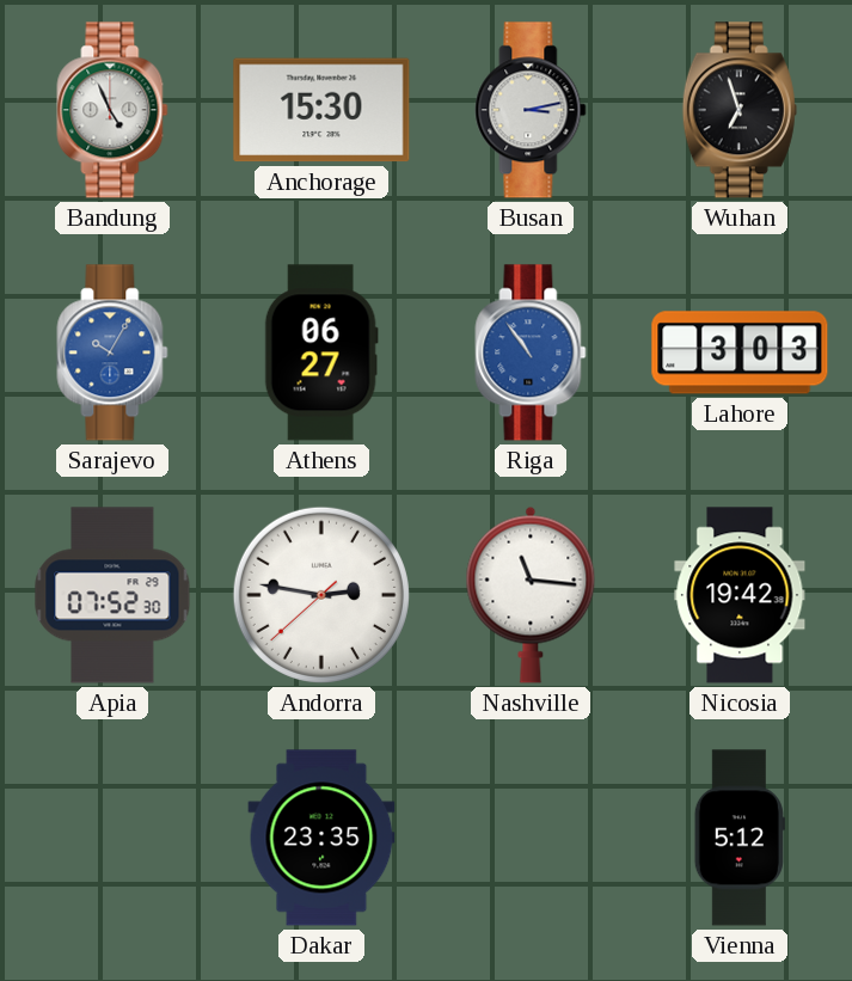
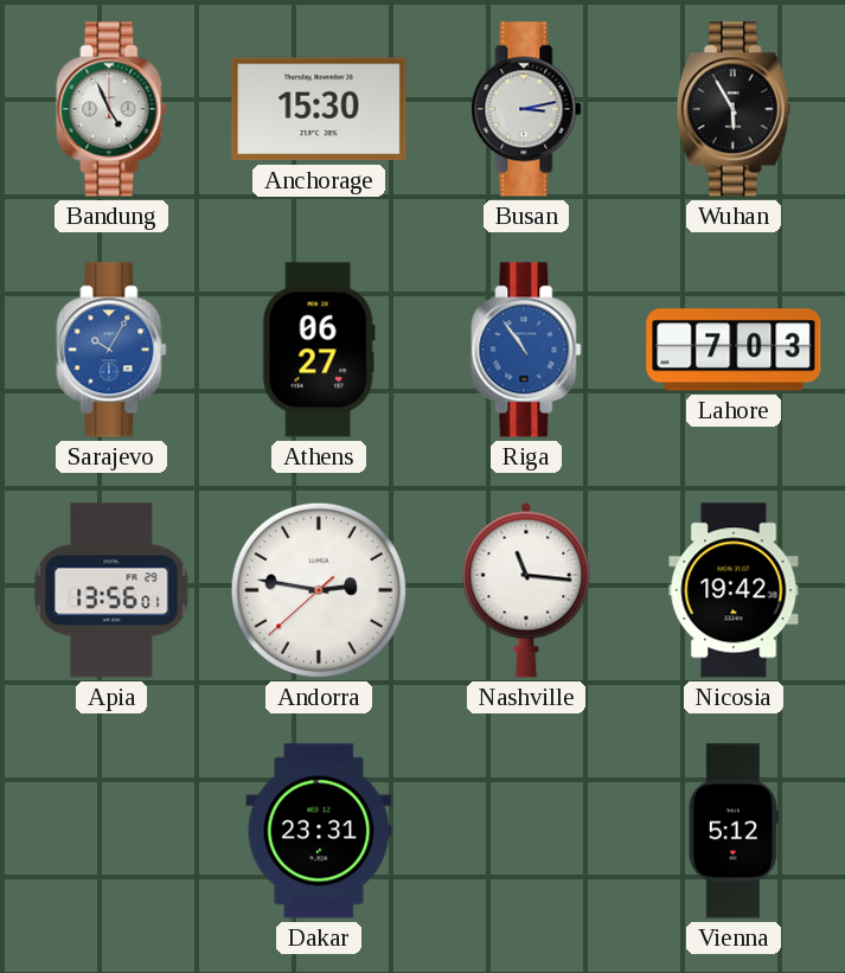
Wuhan: 6:57 -> 5:55
Lahore: 3:03 -> 7:03
Apia: 07:52 -> 13:56
Dakar: 23:35 -> 23:31
